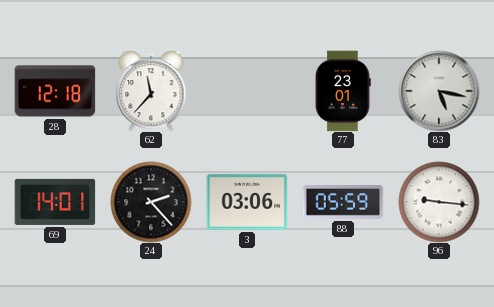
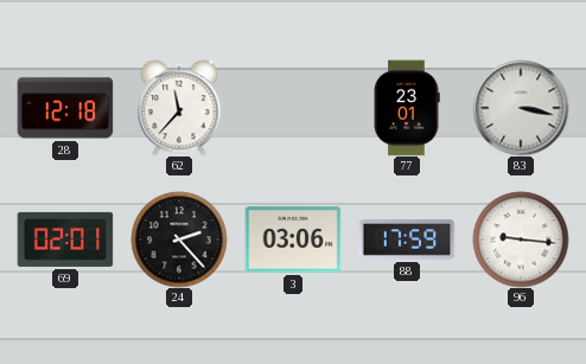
83: 5:17 -> 3:17
69: 14:01 -> 02:01
88: 05:59 -> 17:59
